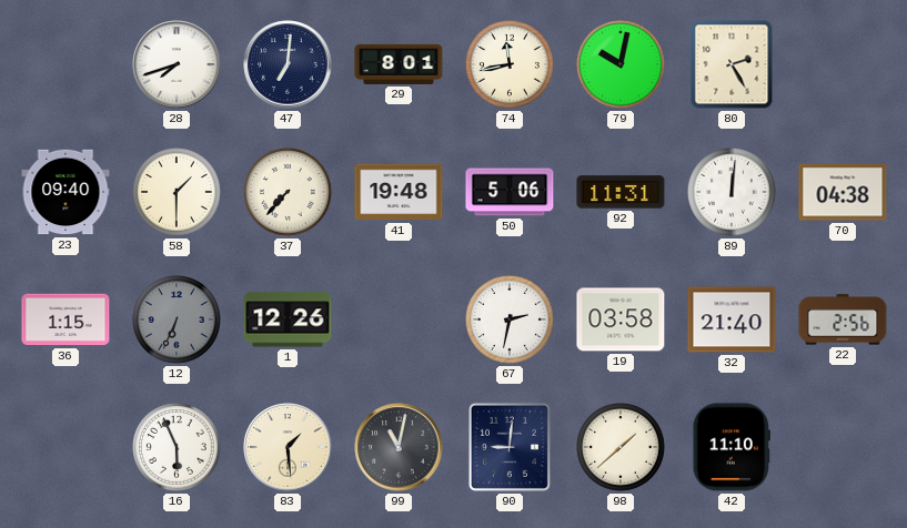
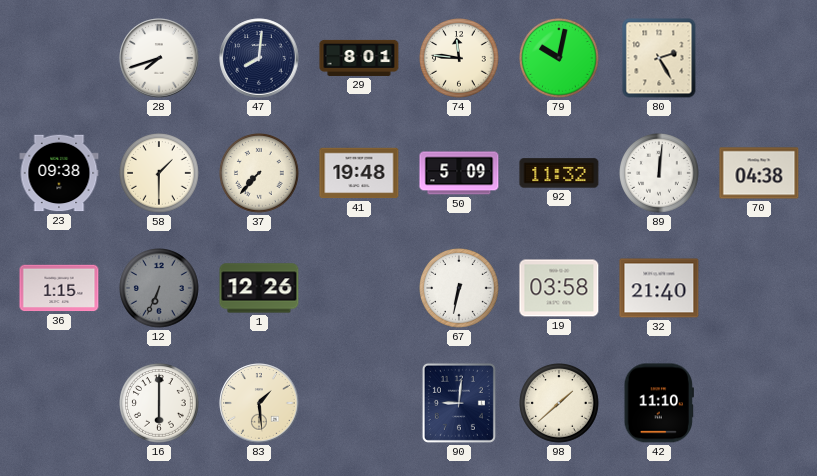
47: 7:01 -> 8:01
74: 11:43 -> 11:46
23: 09:40 -> 09:38
50: 5:06 -> 5:09
92: 11:31 -> 11:32
67: 2:32 -> 6:32
22: 2:56 -> none
16: 5:56 -> 6:00
99: 11:02 -> none
